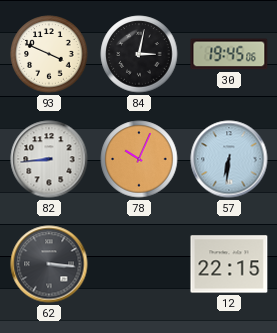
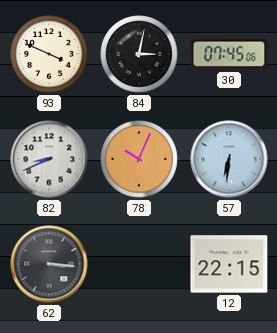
30: 19:45 -> 07:45
82: 8:44 -> 8:41
